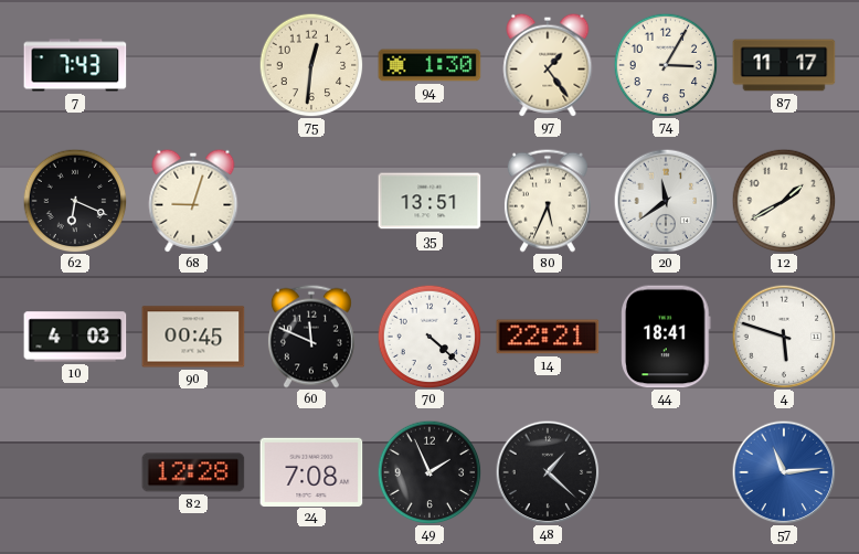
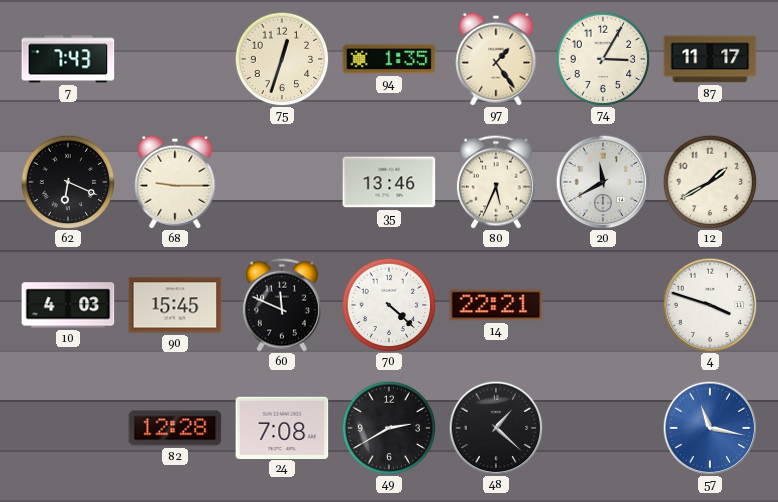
75: 12:31 -> 12:33
94: 1:30 -> 1:35
68: 9:03 -> 9:15
35: 13:51 -> 13:46
20: 11:39 -> 11:40
90: 00:45 -> 15:45
44: 18:41 -> none
4: 5:48 -> 3:48
49: 1:56 -> 2:40
57: 11:14 -> 11:17
